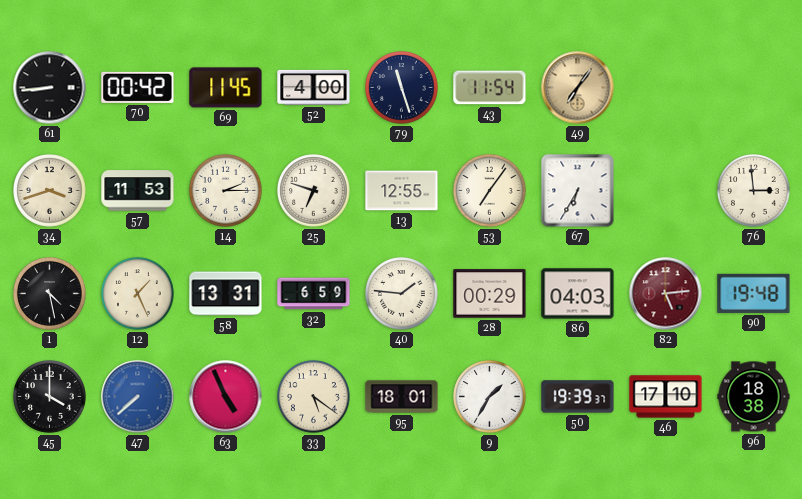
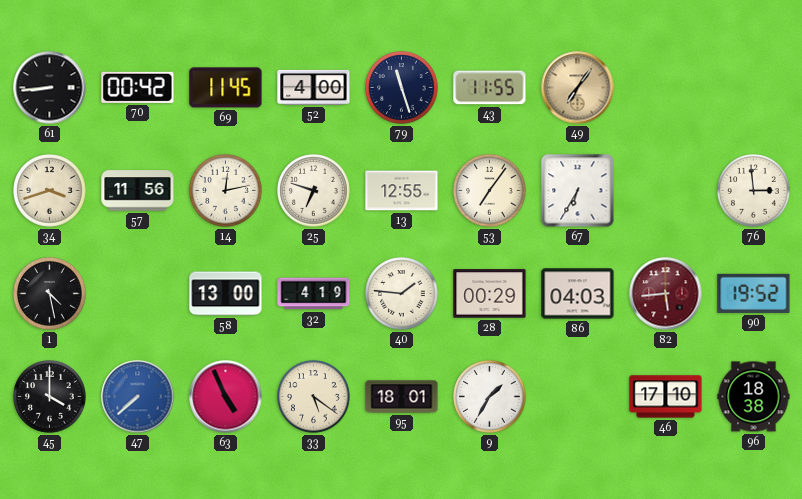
43: 11:54 -> 11:55
57: 11:53 -> 11:56
14: 2:15 -> 12:13
12: 1:26 -> none
58: 13:31 -> 13:00
32: 6:59 -> 4:19
82: 5:14 -> 5:44
90: 19:48 -> 19:52
50: 19:39 -> none
